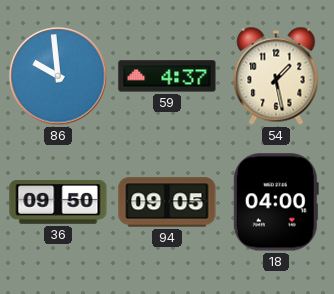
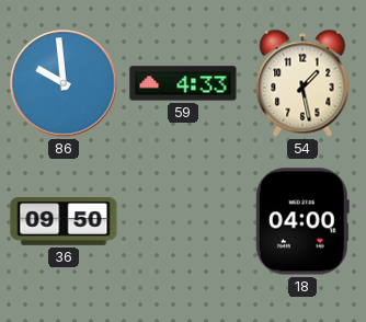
59: 4:37 -> 4:33
94: 09:05 -> none
